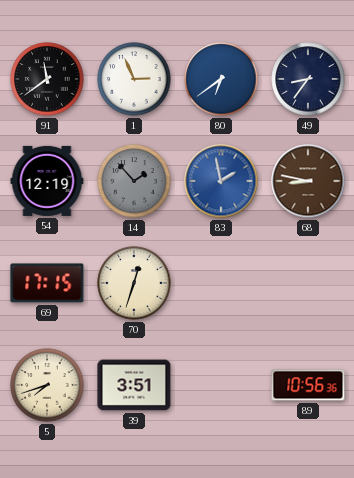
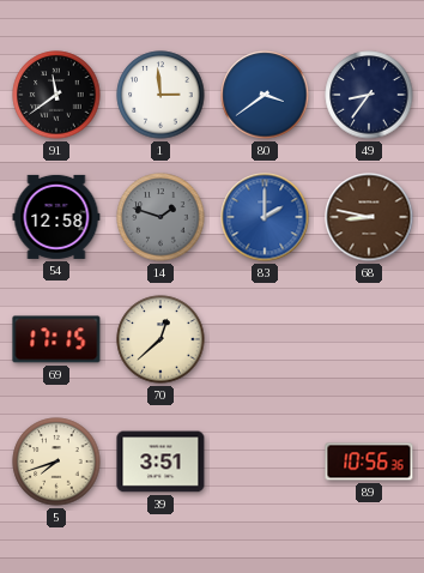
1: 2:56 -> 2:59
80: 6:39 -> 3:39
54: 12:19 -> 12:58
14: 1:53 -> 1:48
83: 1:58 -> 2:00
70: 12:33 -> 12:38
